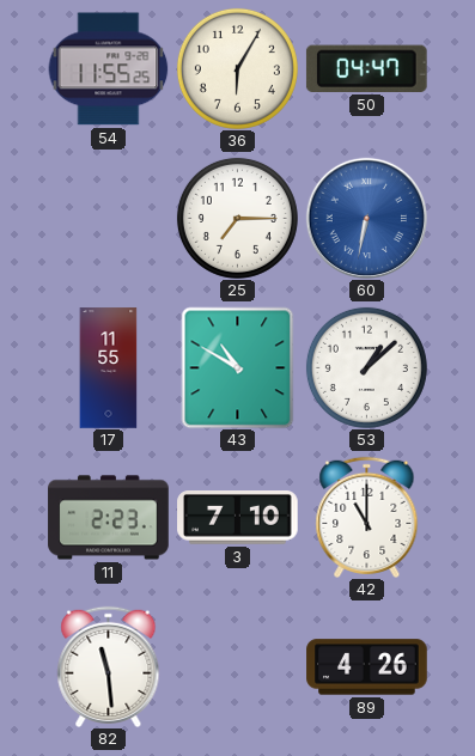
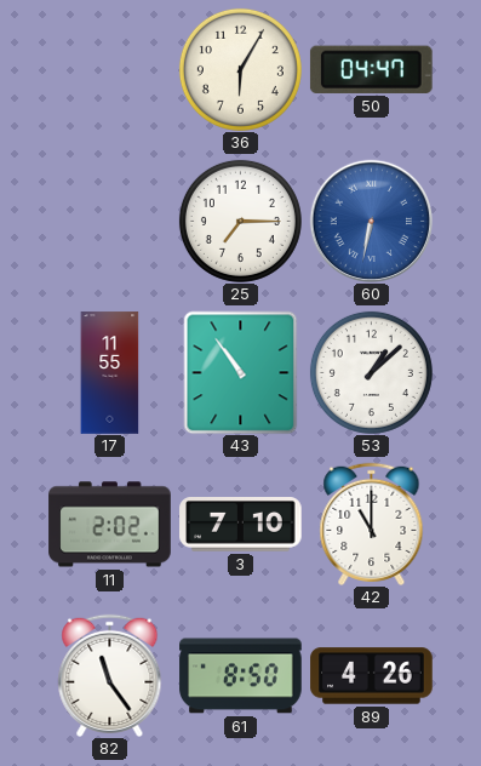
54: 11:55 -> none
43: 10:50 -> 10:54
11: 2:23 -> 2:02
82: 11:29 -> 11:24
61: none -> 8:50
